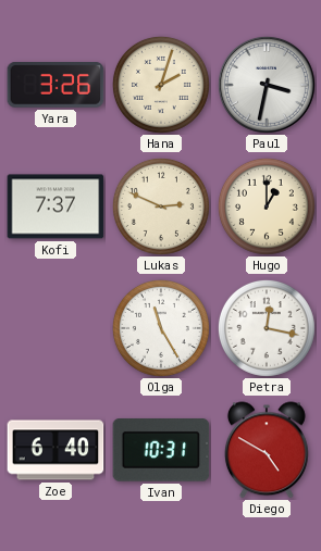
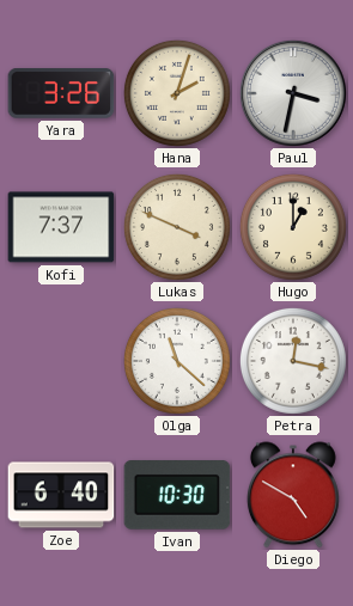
Lukas: 2:49 -> 3:49
Olga: 11:25 -> 11:22
Ivan: 10:31 -> 10:30
